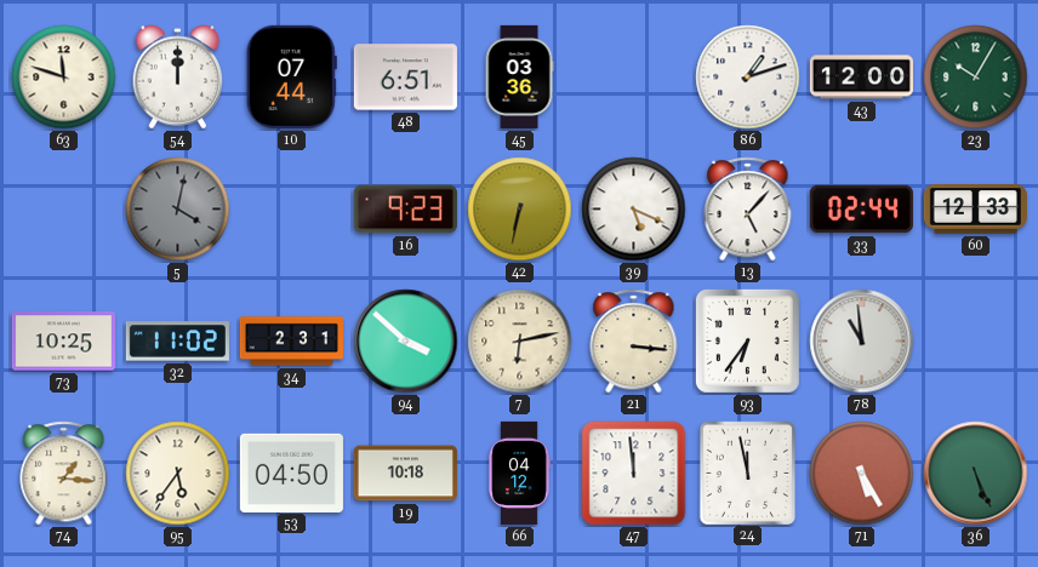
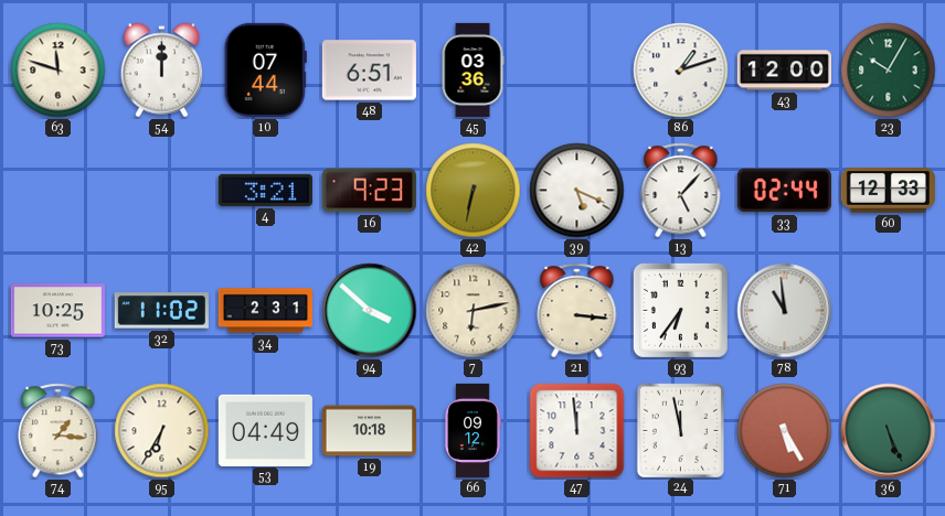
5: 4:02 -> none
4: none -> 3:21
95: 5:36 -> 6:35
53: 04:50 -> 04:49
66: 04:12 -> 09:12
